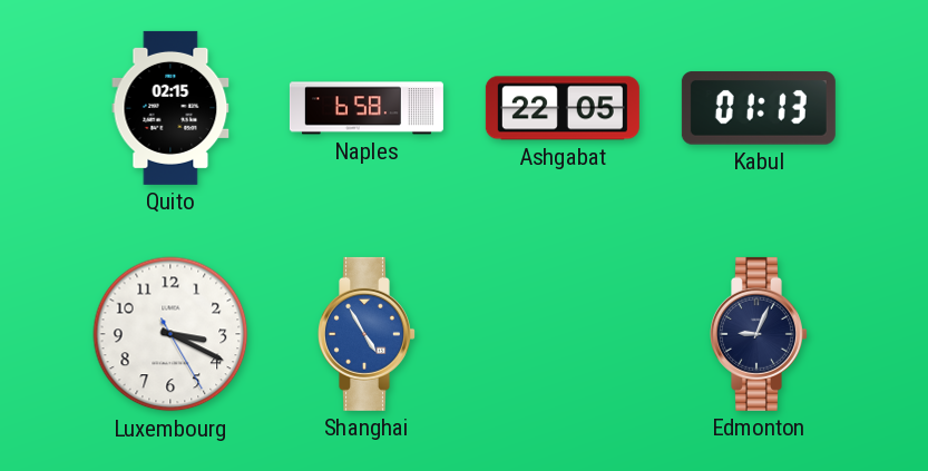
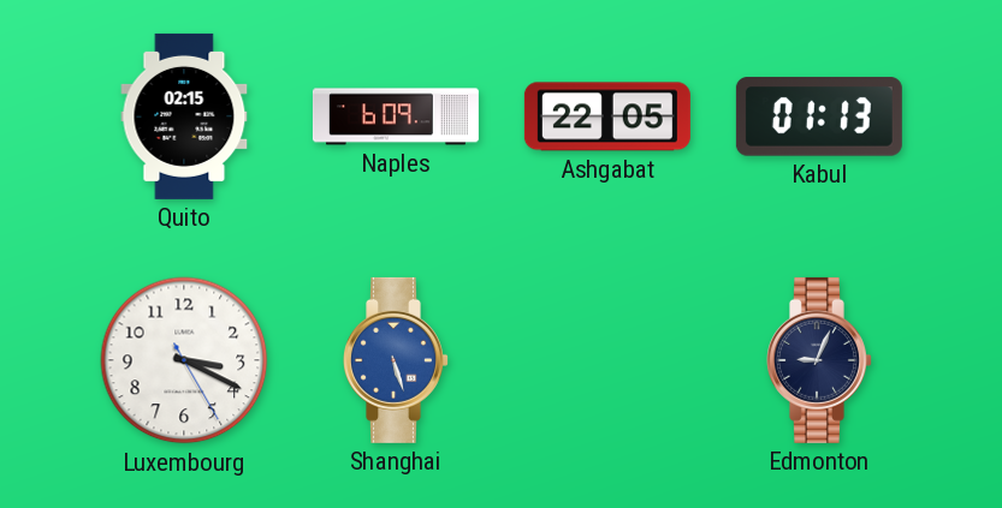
Naples: 6:58 -> 6:09
Shanghai: 4:55 -> 5:27
